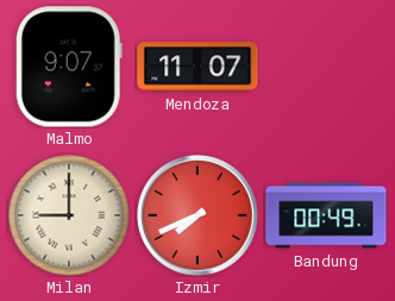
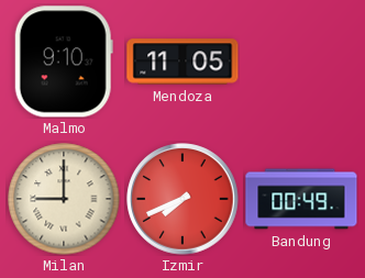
Malmo: 9:07 -> 9:10
Mendoza: 11:07 -> 11:05
